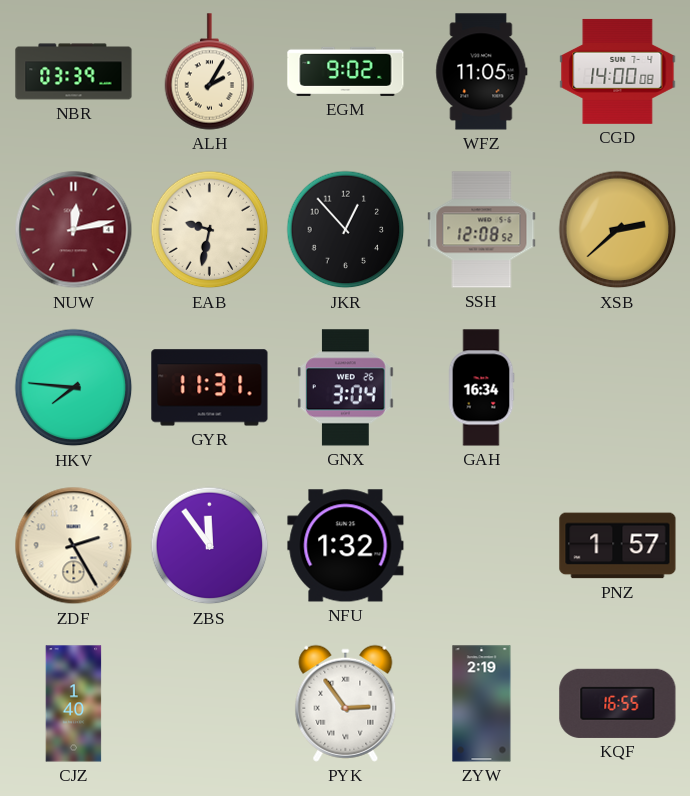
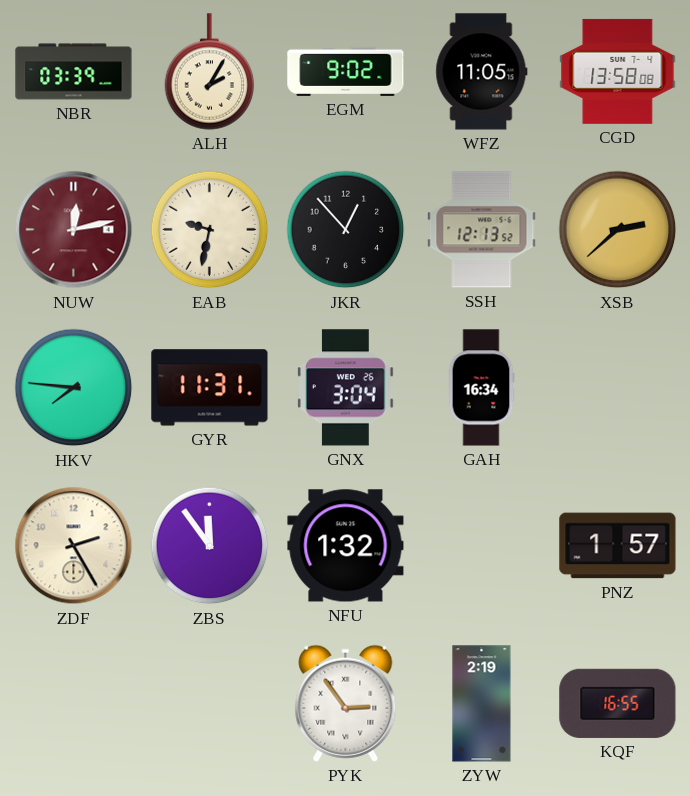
CGD: 14:00 -> 13:58
SSH: 12:08 -> 12:13
CJZ: 1:40 -> none
